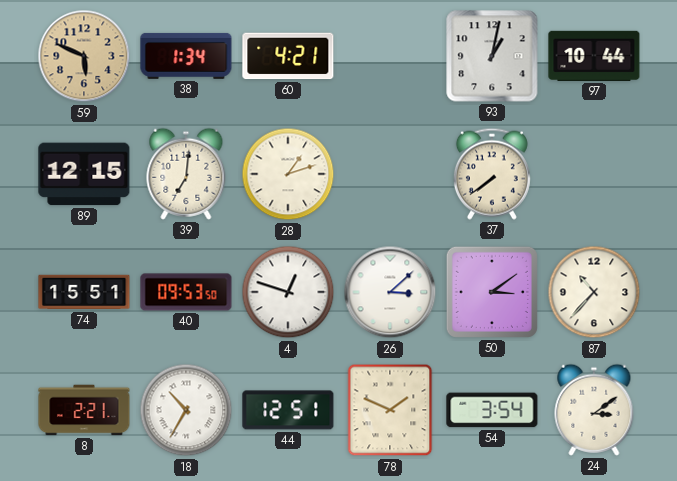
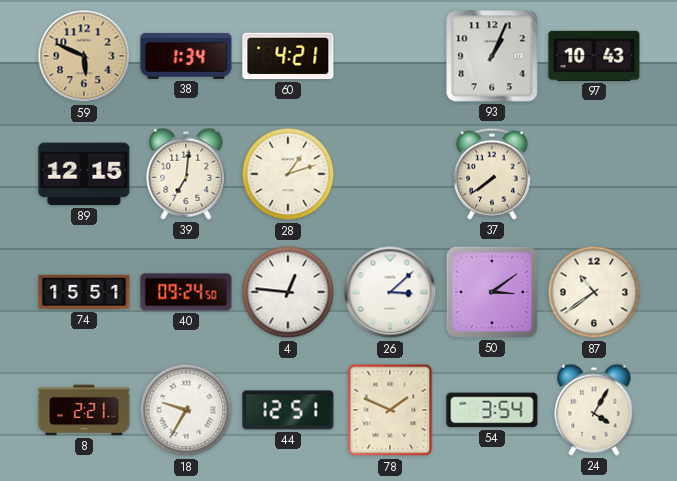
93: 1:02 -> 1:04
97: 10:44 -> 10:43
40: 09:53 -> 09:24
4: 12:48 -> 12:46
87: 10:37 -> 10:39
18: 10:35 -> 9:35
24: 3:09 -> 4:05
